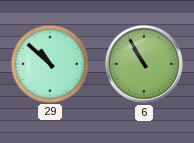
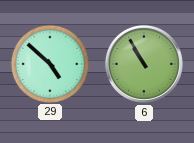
29: 10:52 -> 4:52
